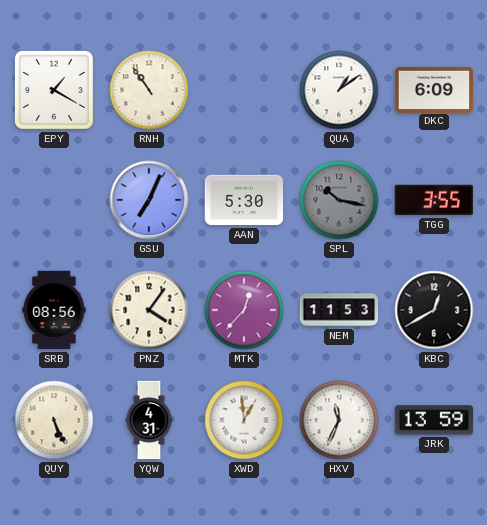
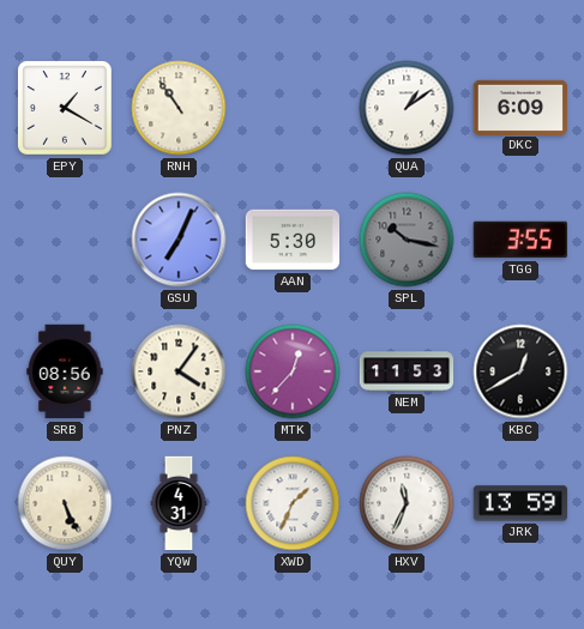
XWD: 12:59 -> 1:34
